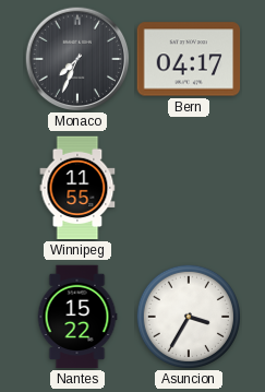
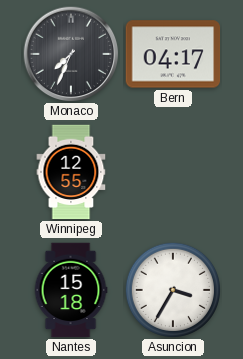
Winnipeg: 11:55 -> 12:55
Nantes: 15:22 -> 15:18
